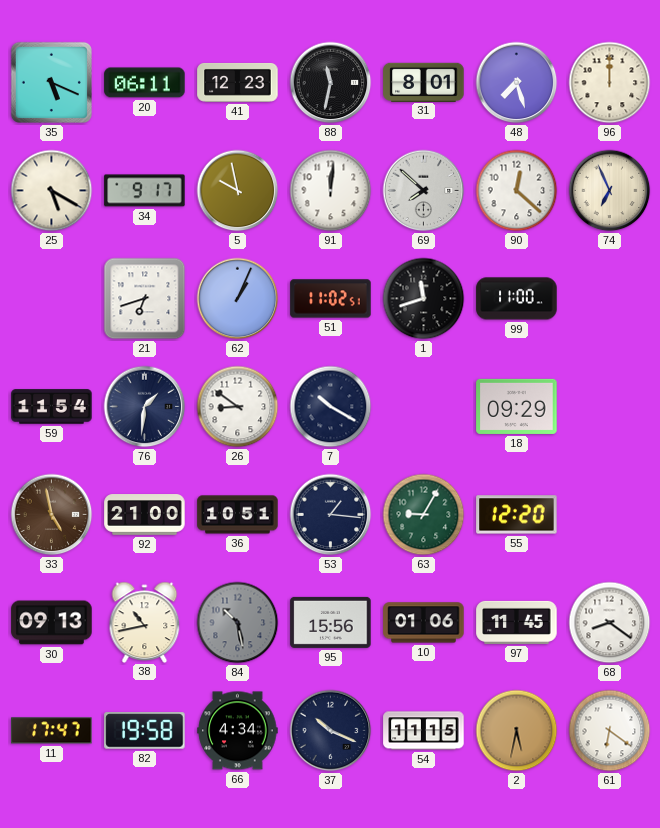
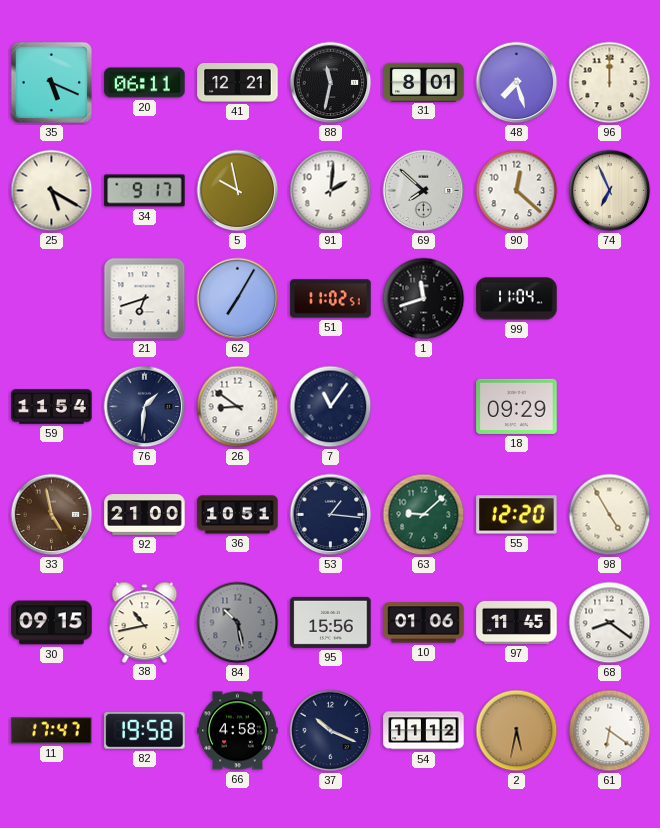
41: 12:23 -> 12:21
91: 12:01 -> 2:01
62: 1:04 -> 7:05
99: 11:00 -> 11:04
7: 10:20 -> 11:06
63: 9:05 -> 9:08
98: none -> 4:55
30: 09:13 -> 09:15
66: 4:34 -> 4:58
54: 11:15 -> 11:12
